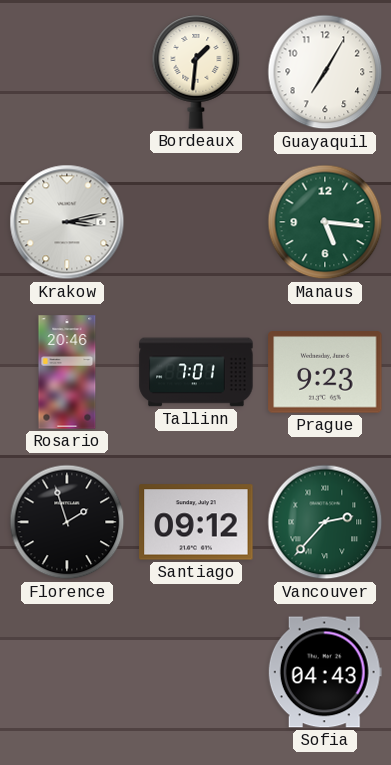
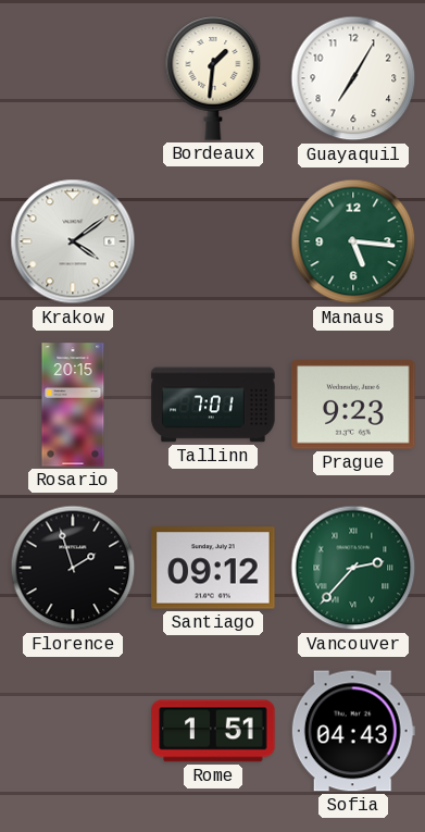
Krakow: 3:13 -> 4:09
Rosario: 20:46 -> 20:15
Rome: none -> 1:51
